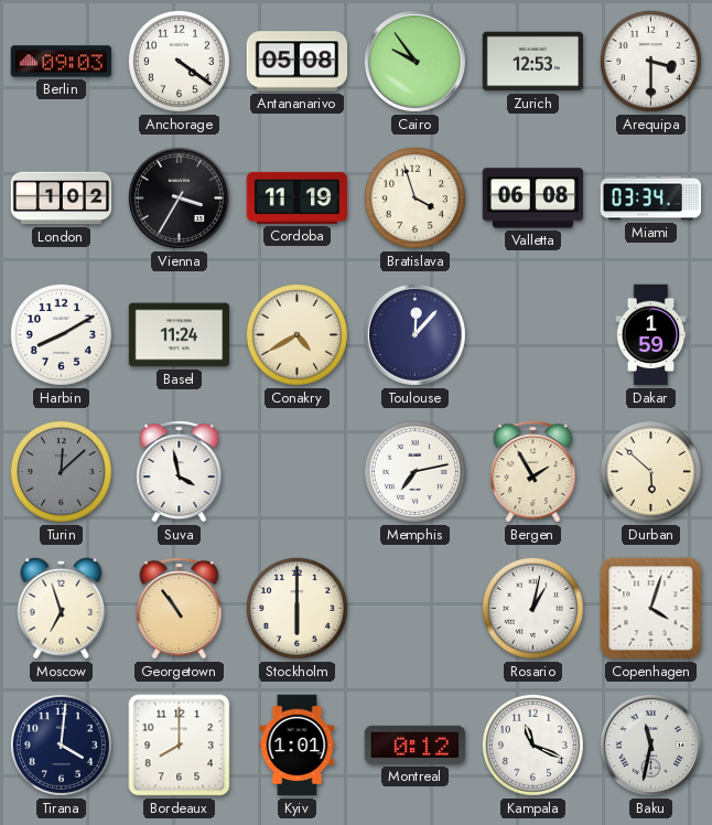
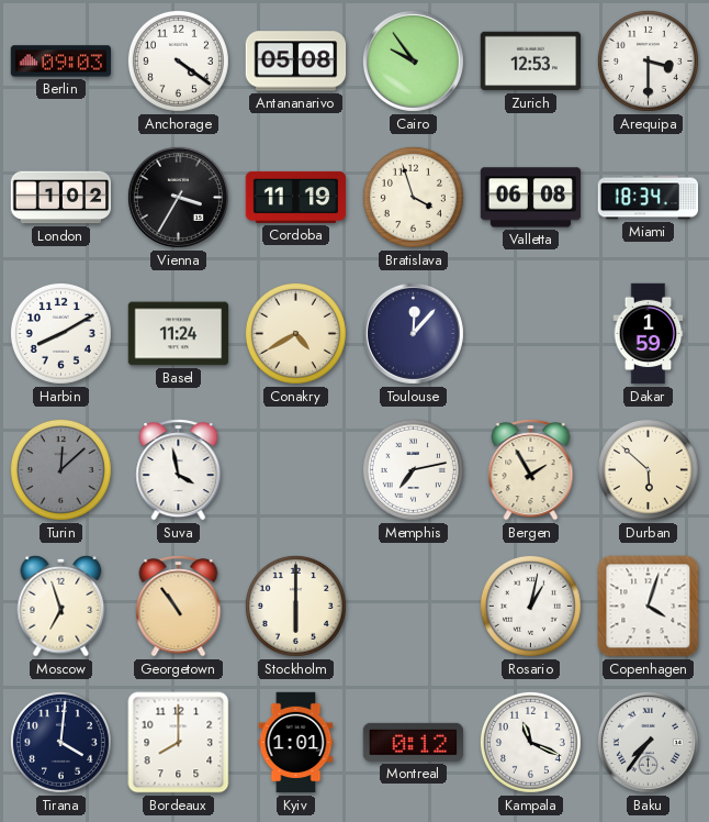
Miami: 03:34 -> 18:34
Baku: 11:32 -> 7:36
